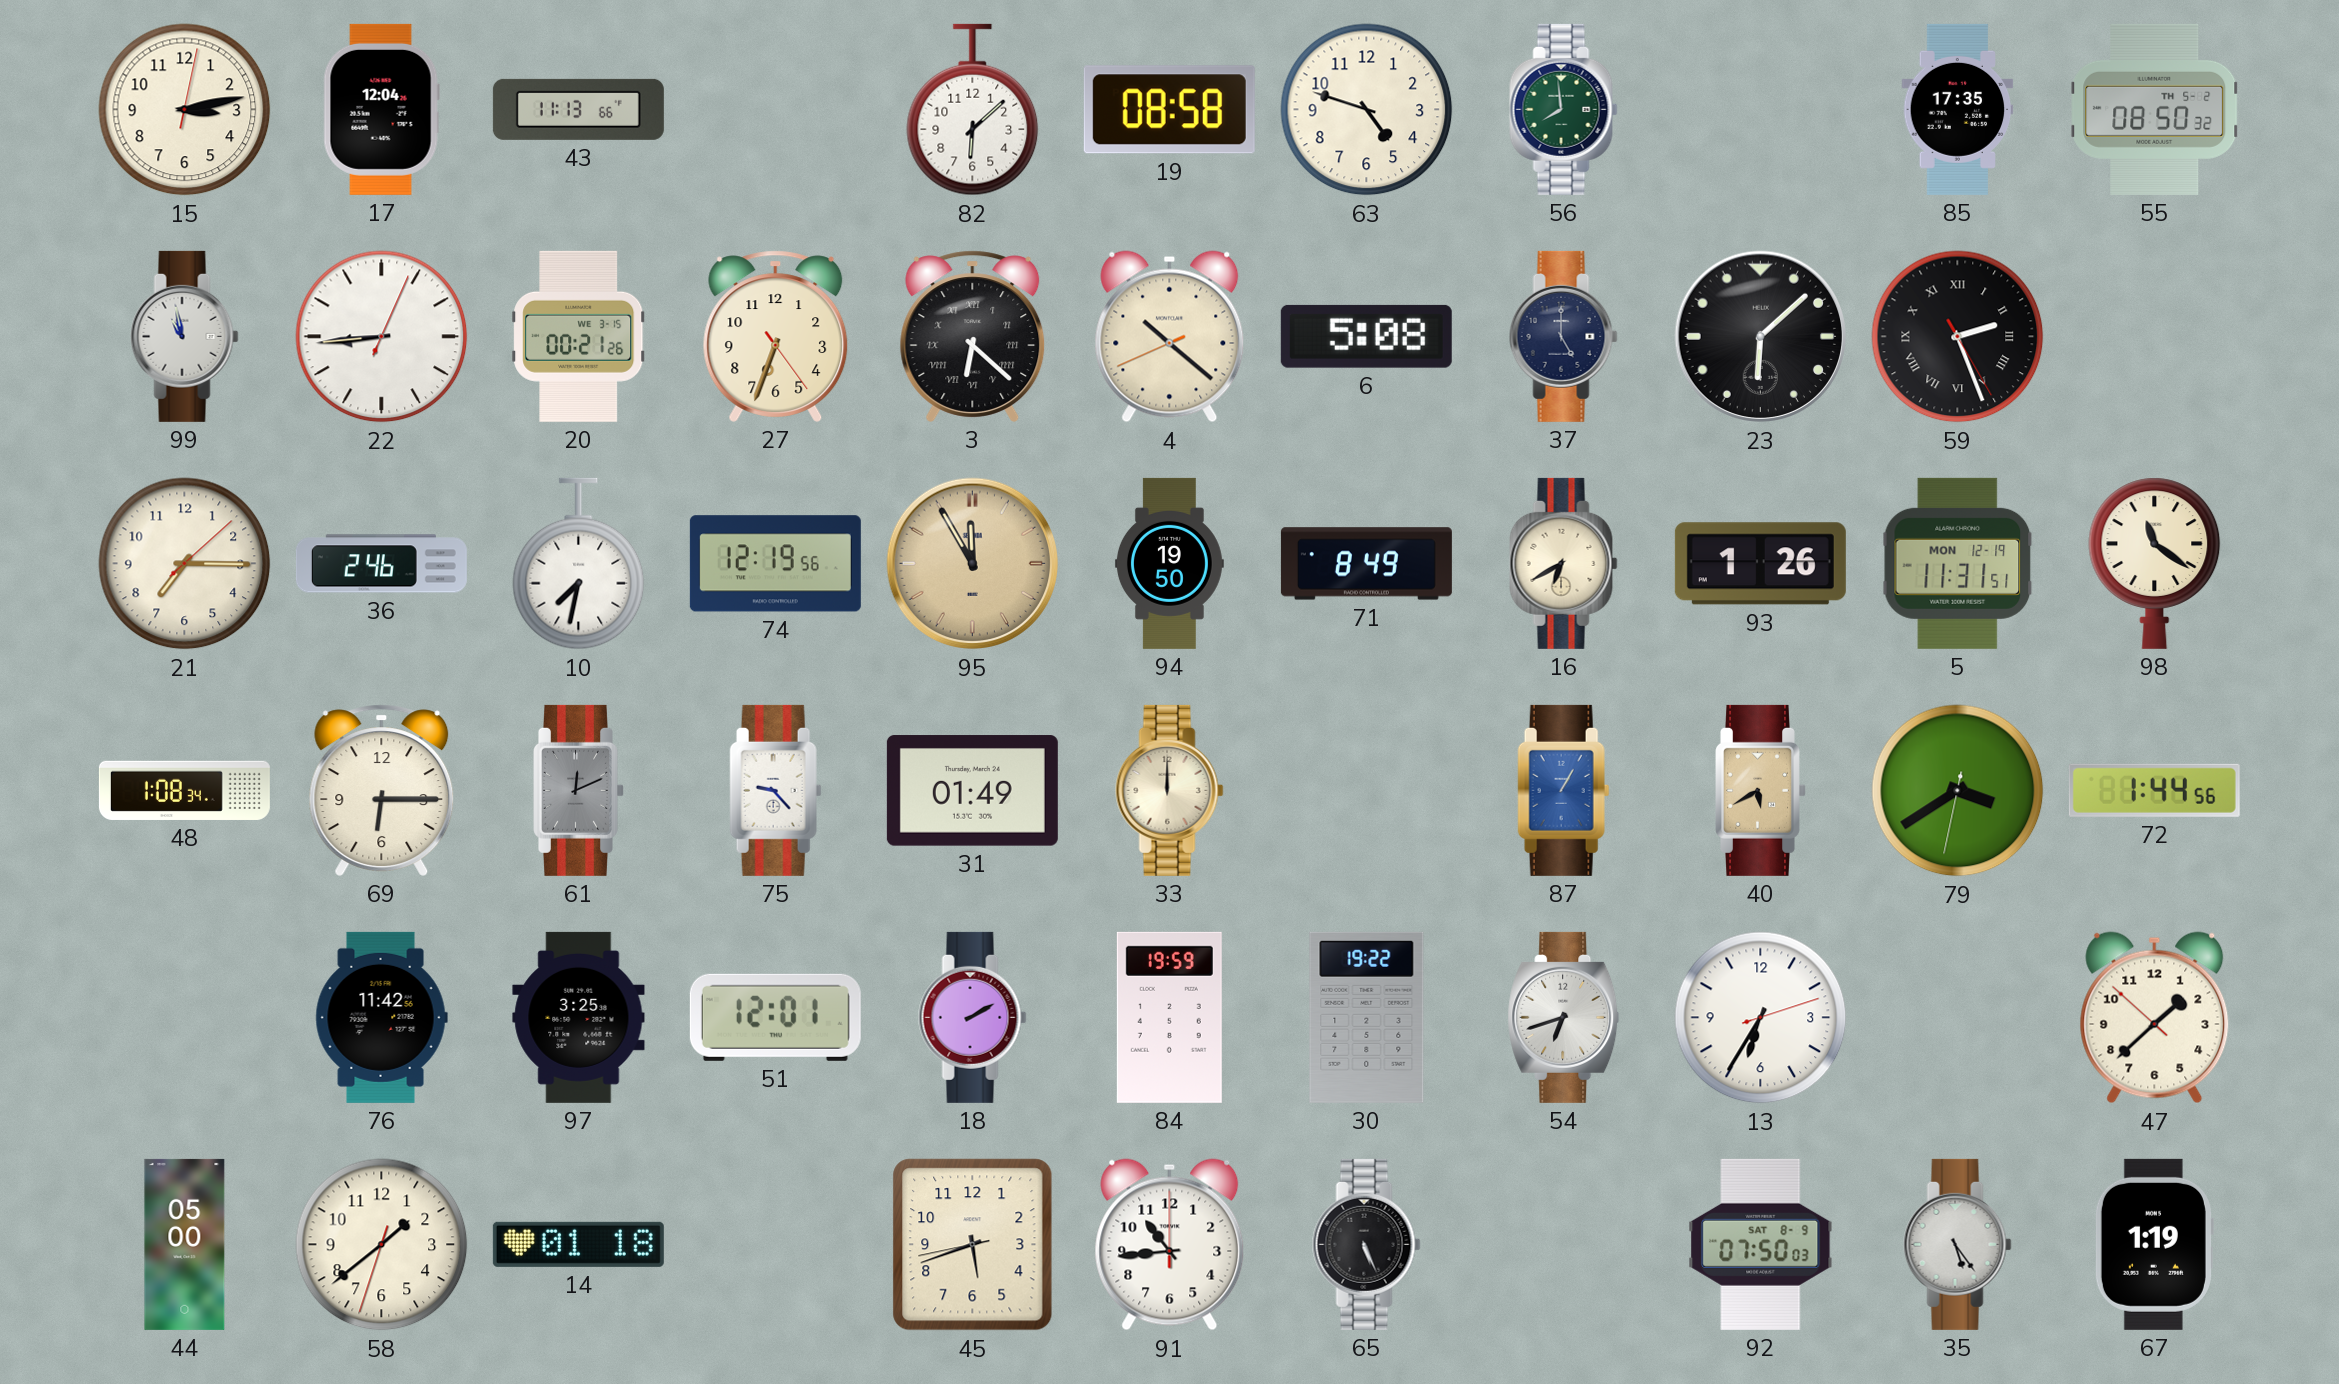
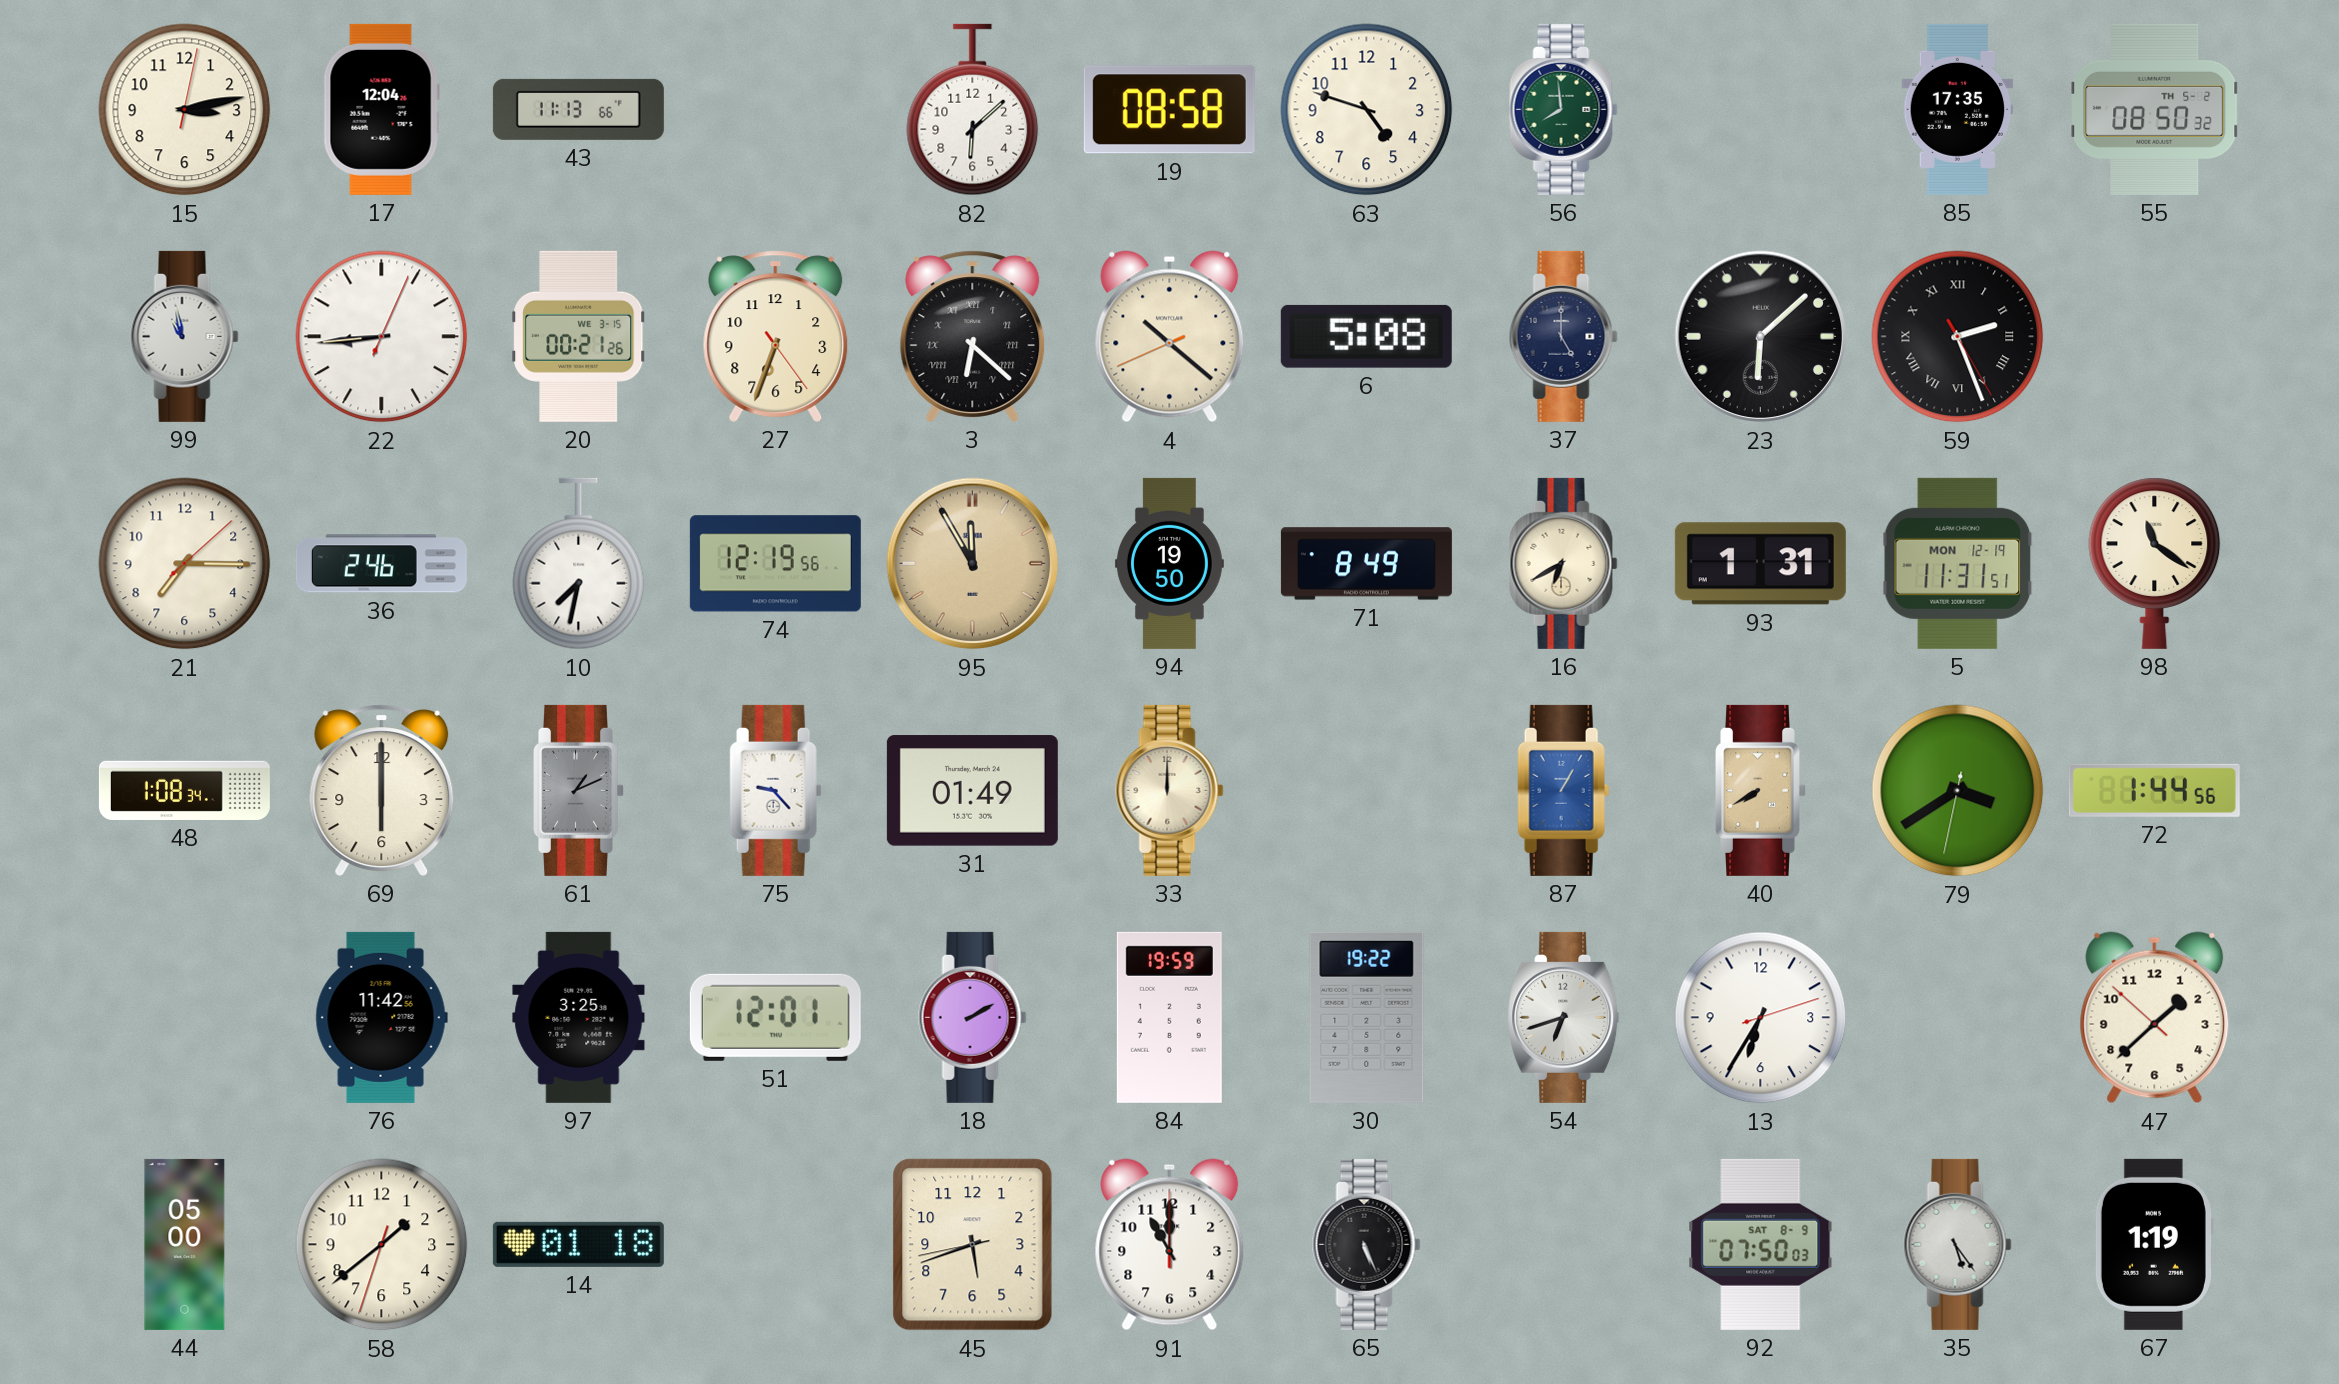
93: 1:26 -> 1:31
69: 6:15 -> 6:00
61: 12:11 -> 1:11
40: 5:40 -> 7:40
91: 10:44 -> 11:00
